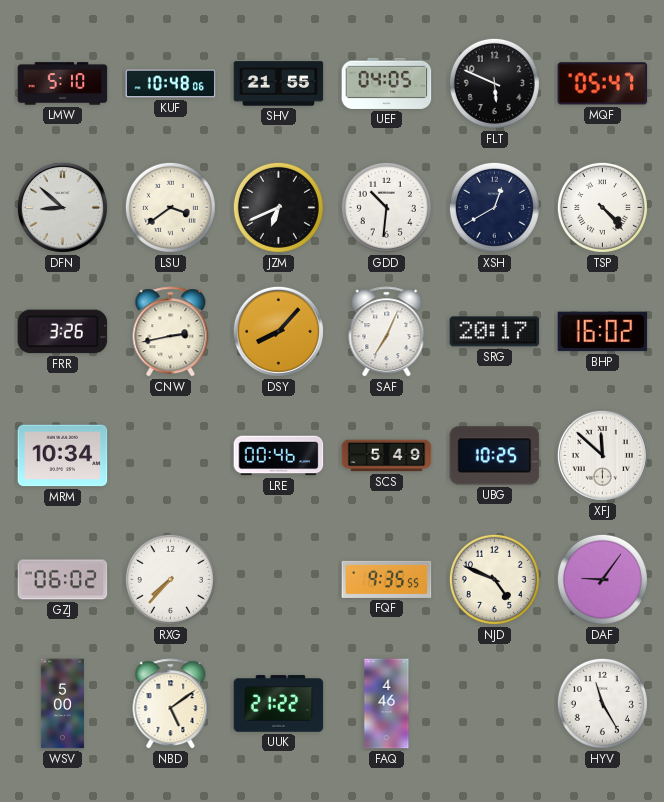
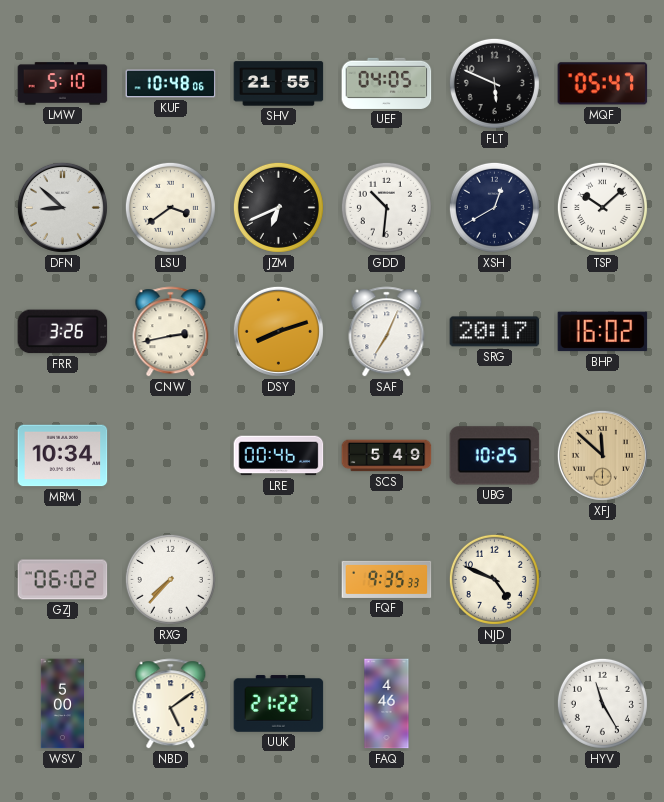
TSP: 4:23 -> 10:08
DSY: 8:07 -> 8:12
XFJ dial: white -> champagne
FQF: 9:35:55 -> 9:35:33
DAF: 9:06 -> none
